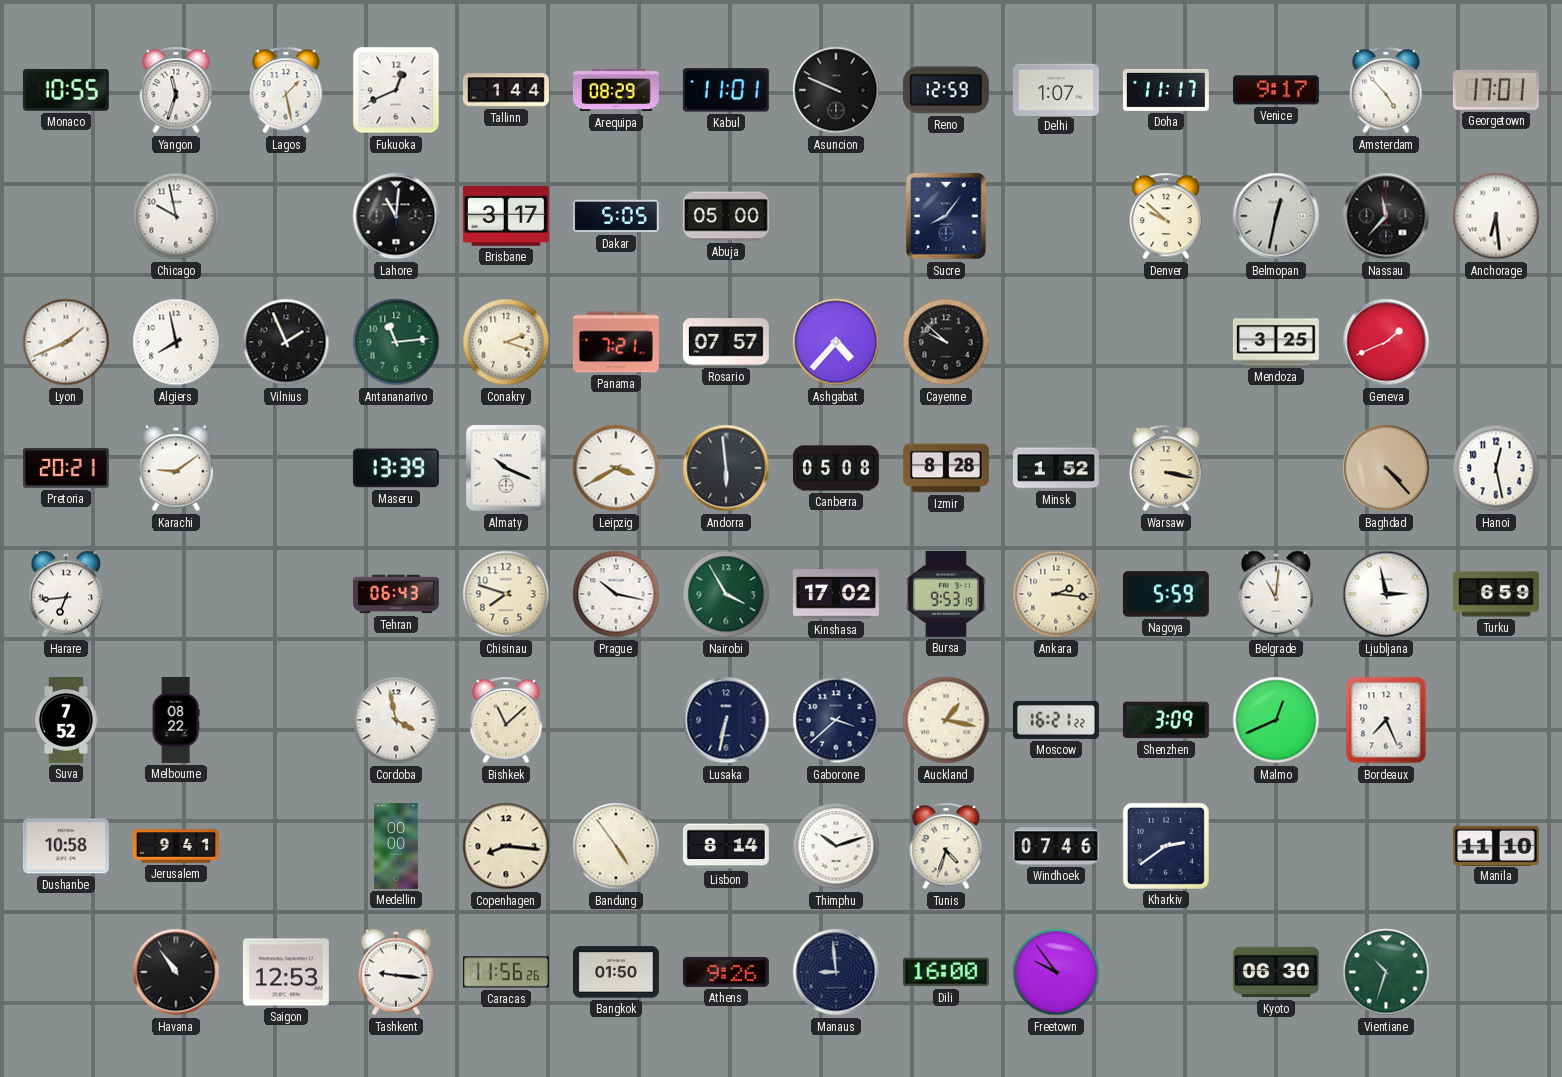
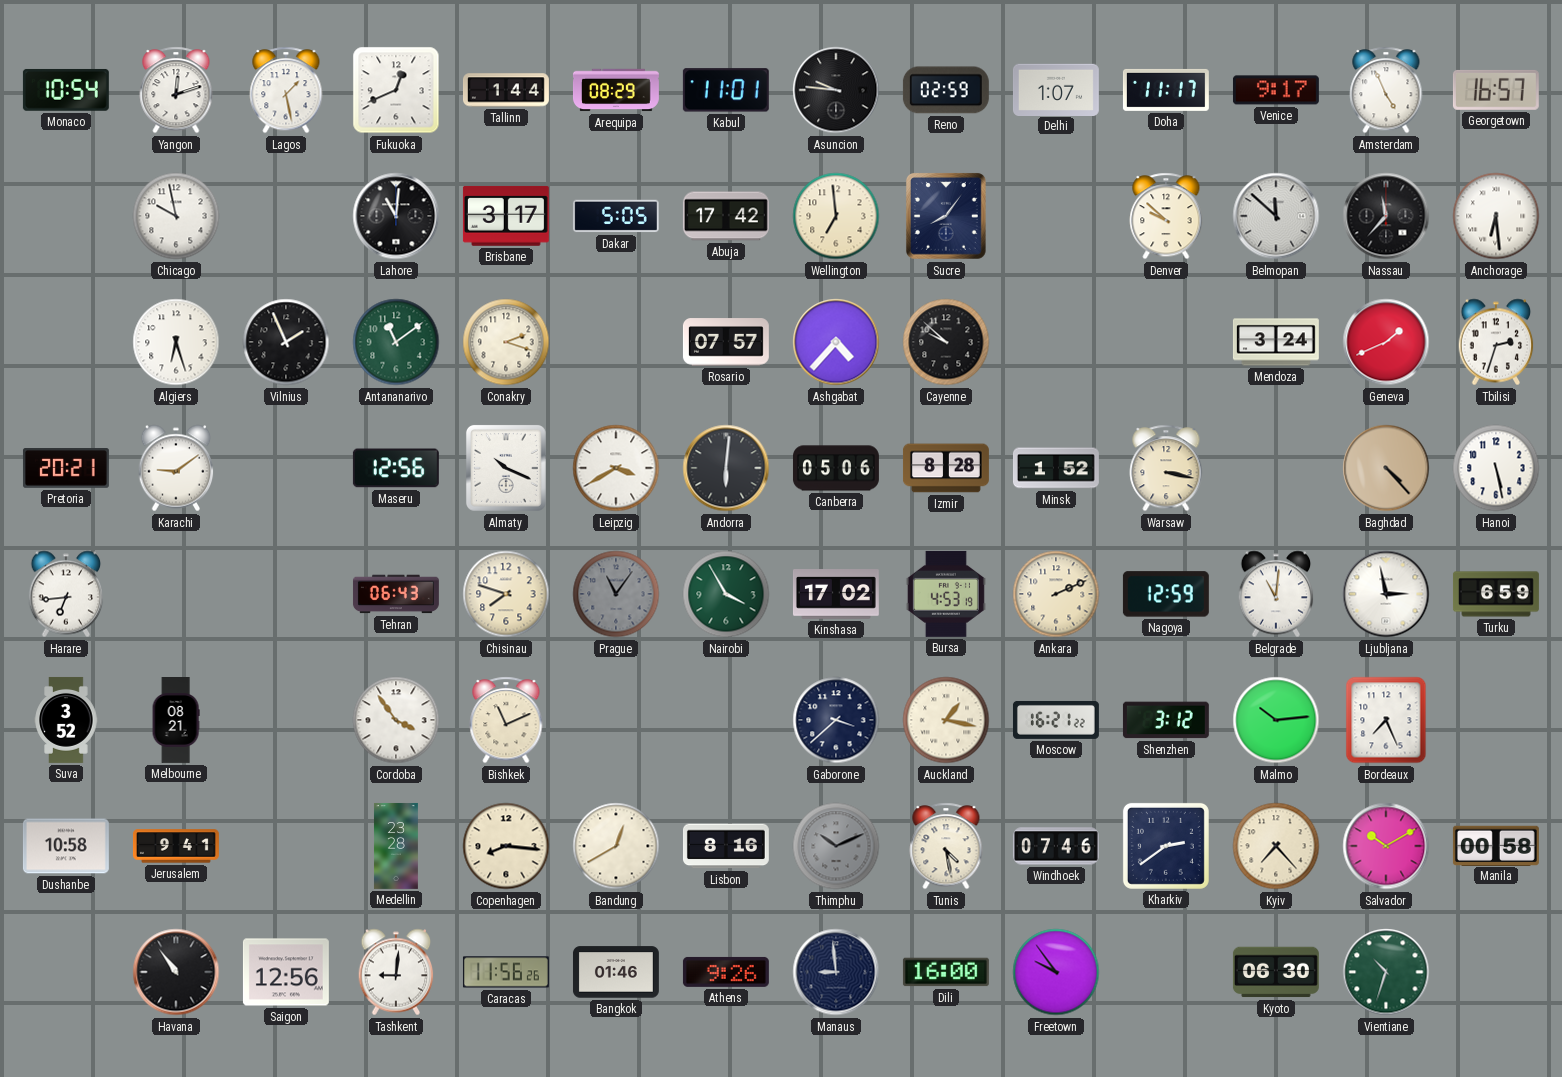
Monaco: 10:55 -> 10:54
Yangon: 11:33 -> 12:12
Asuncion: 9:49 -> 9:46
Reno: 12:59 -> 02:59
Amsterdam: 4:53 -> 4:56
Georgetown: 17:01 -> 16:57
Abuja: 05:00 -> 17:42
Wellington: none -> 6:59
Belmopan: 12:32 -> 11:52
Lyon: 1:41 -> none
Algiers: 7:58 -> 6:27
Antananarivo: 11:14 -> 11:09
Panama: 7:21 -> none
Mendoza: 3:25 -> 3:24
Tbilisi: none -> 2:33
Maseru: 13:39 -> 12:56
Andorra: 5:59 -> 6:01
Canberra: 05:08 -> 05:06
Hanoi: 12:28 -> 5:28
Prague: 10:17 -> 11:06
Prague dial: white -> grey
Bursa: 9:53 -> 4:53
Ankara: 2:16 -> 2:11
Nagoya: 5:59 -> 12:59
Suva: 7:52 -> 3:52
Melbourne: 08:22 -> 08:21
Cordoba: 3:58 -> 3:54
Bishkek: 11:08 -> 11:11
Lusaka: 6:32 -> none
Shenzhen: 3:09 -> 3:12
Malmo: 12:41 -> 10:14
Medellin: 00:00 -> 23:28
Bandung: 4:54 -> 12:40
Lisbon: 8:14 -> 8:16
Thimphu: 10:12 -> 10:11
Thimphu dial: white -> grey
Tunis: 4:33 -> 4:28
Kyiv: none -> 7:23
Salvador: none -> 10:10
Manila: 11:10 -> 00:58
Saigon: 12:53 -> 12:56
Tashkent: 9:16 -> 9:01
Bangkok: 01:50 -> 01:46
